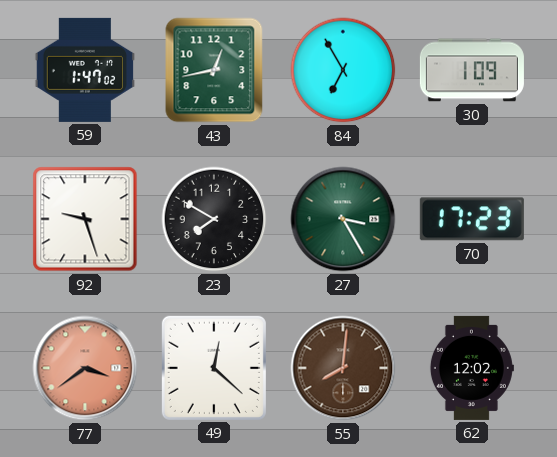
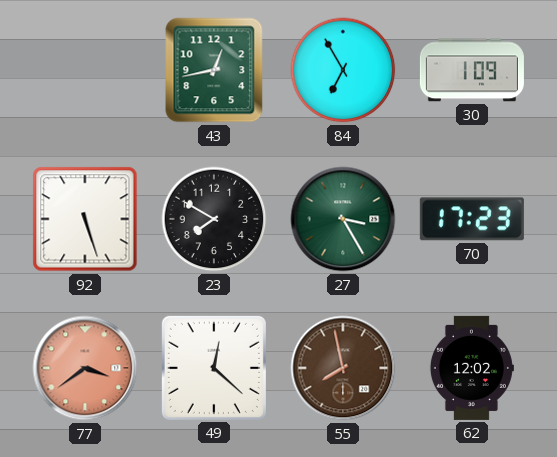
59: 1:47 -> none
92: 9:27 -> 5:27
55: 8:01 -> 7:58
